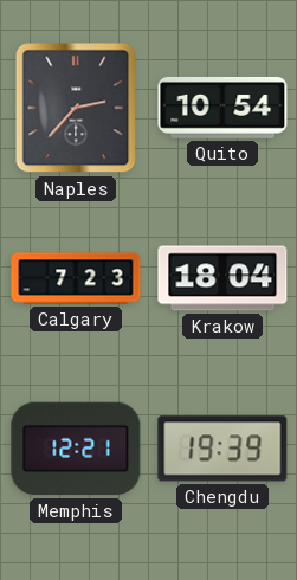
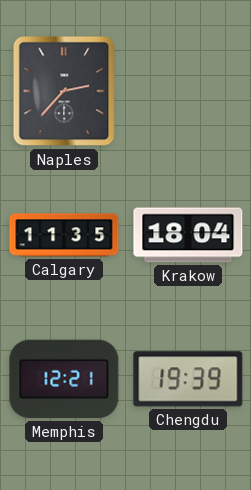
Quito: 10:54 -> none
Calgary: 7:23 -> 11:35
